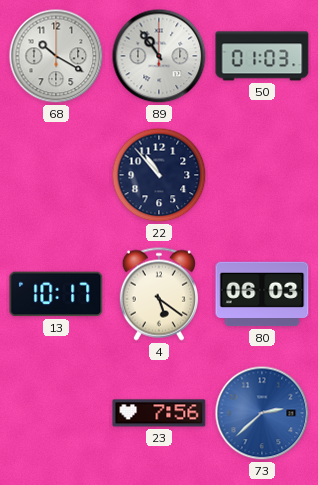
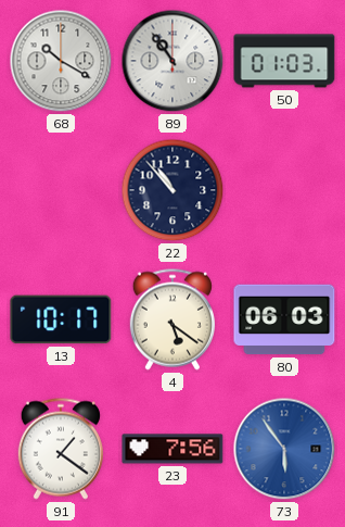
91: none -> 1:21
73: 2:38 -> 5:54
